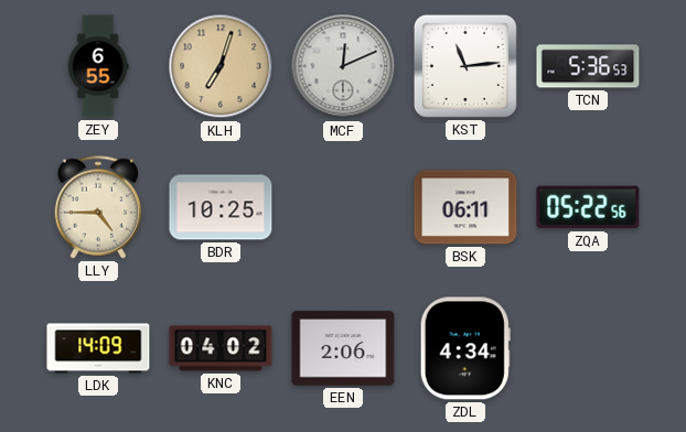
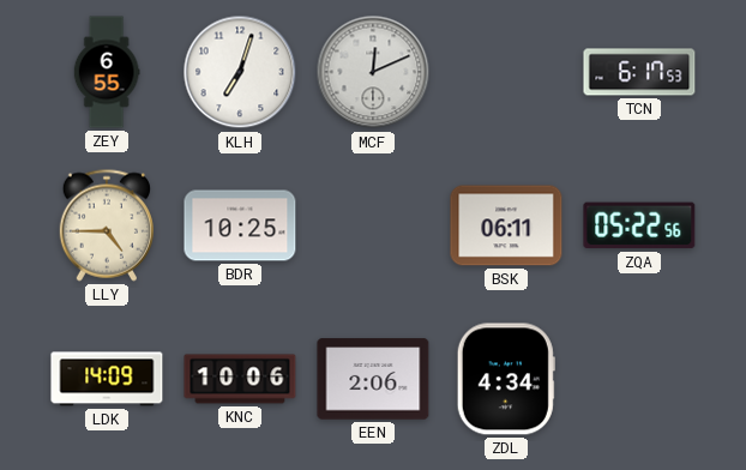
KLH dial: champagne -> white
KST: 11:14 -> none
TCN: 5:36 -> 6:17
KNC: 04:02 -> 10:06
